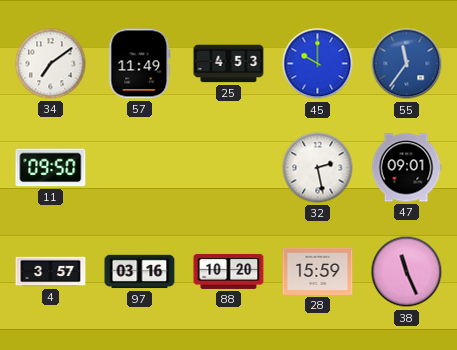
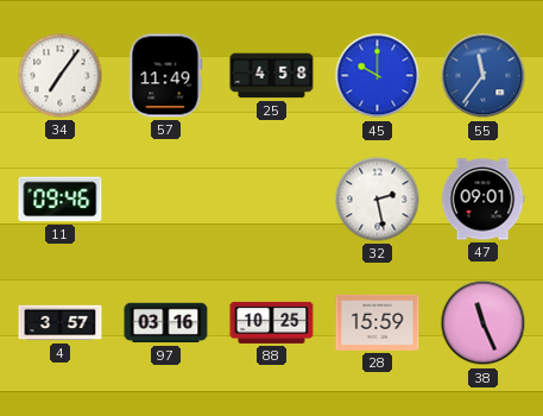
34: 7:09 -> 7:06
25: 4:53 -> 4:58
11: 09:50 -> 09:46
88: 10:20 -> 10:25
